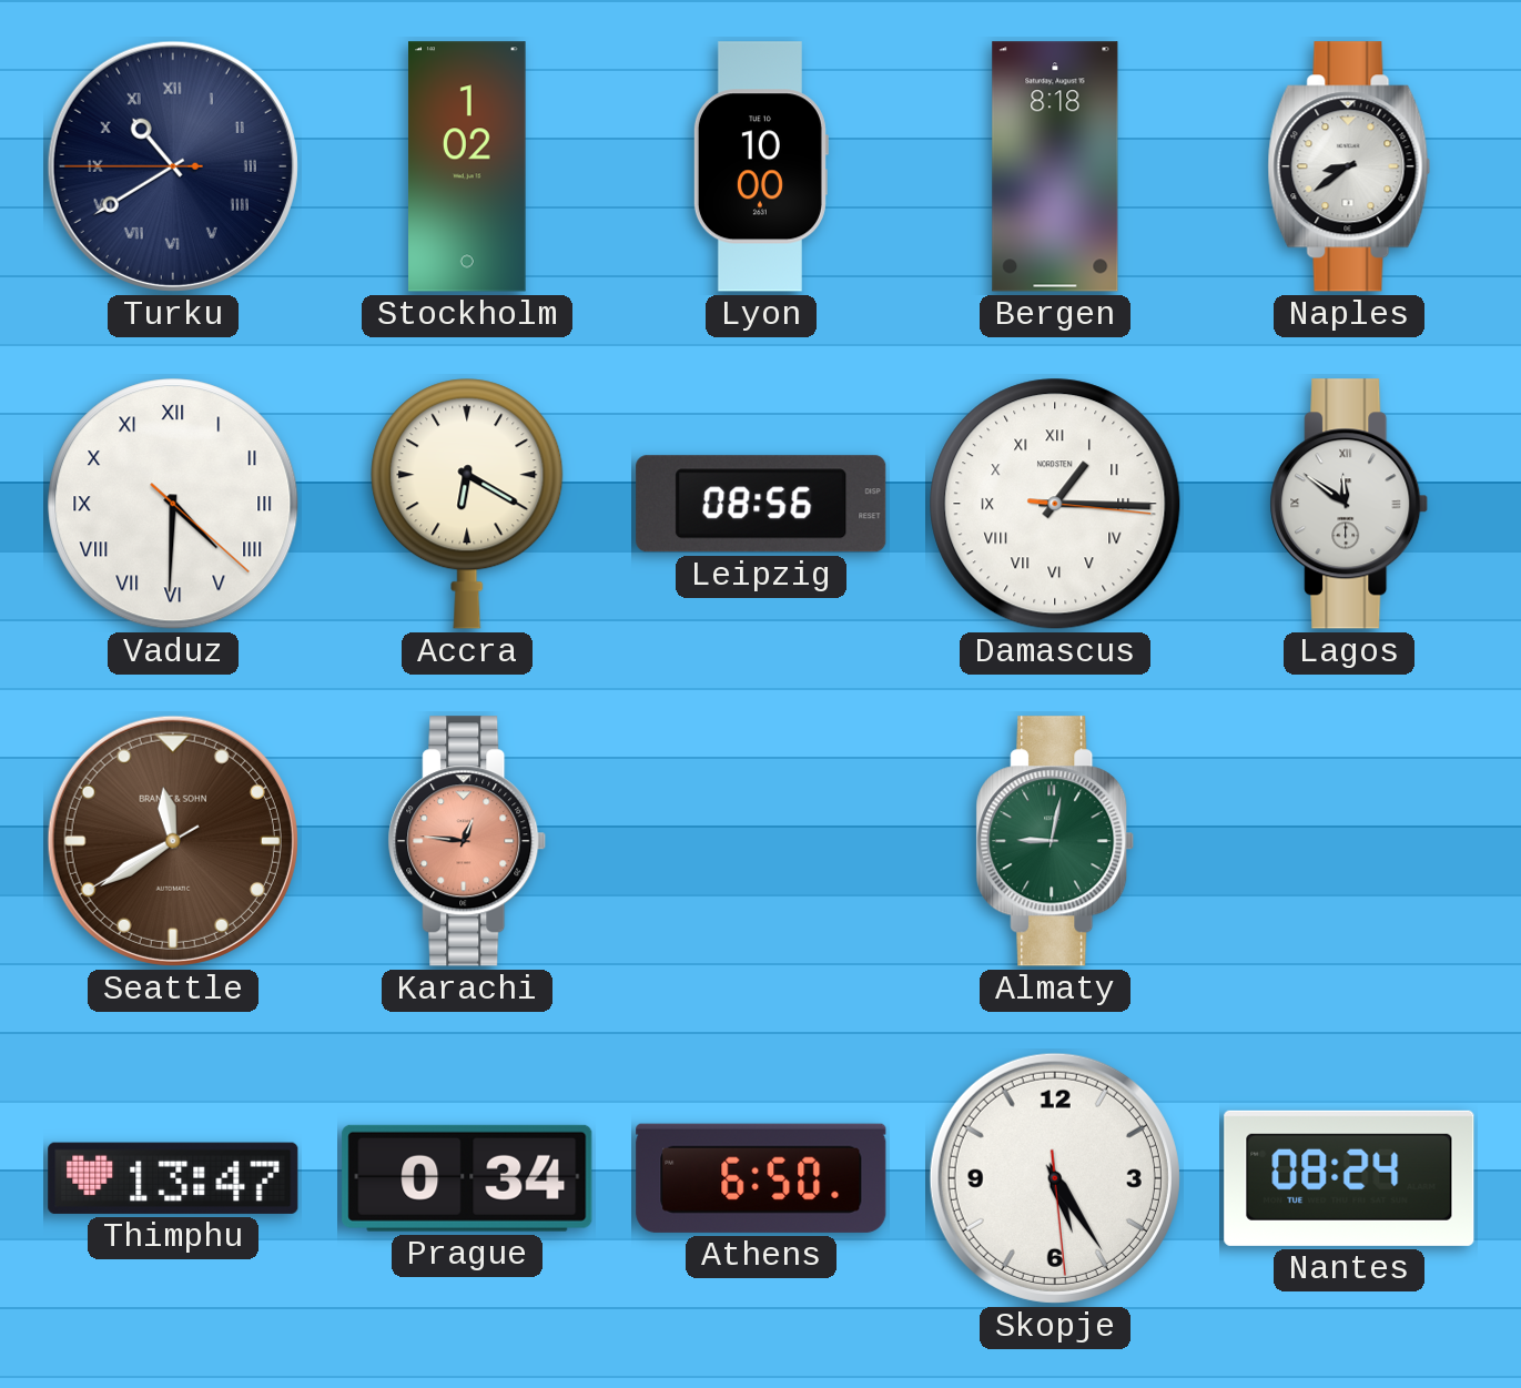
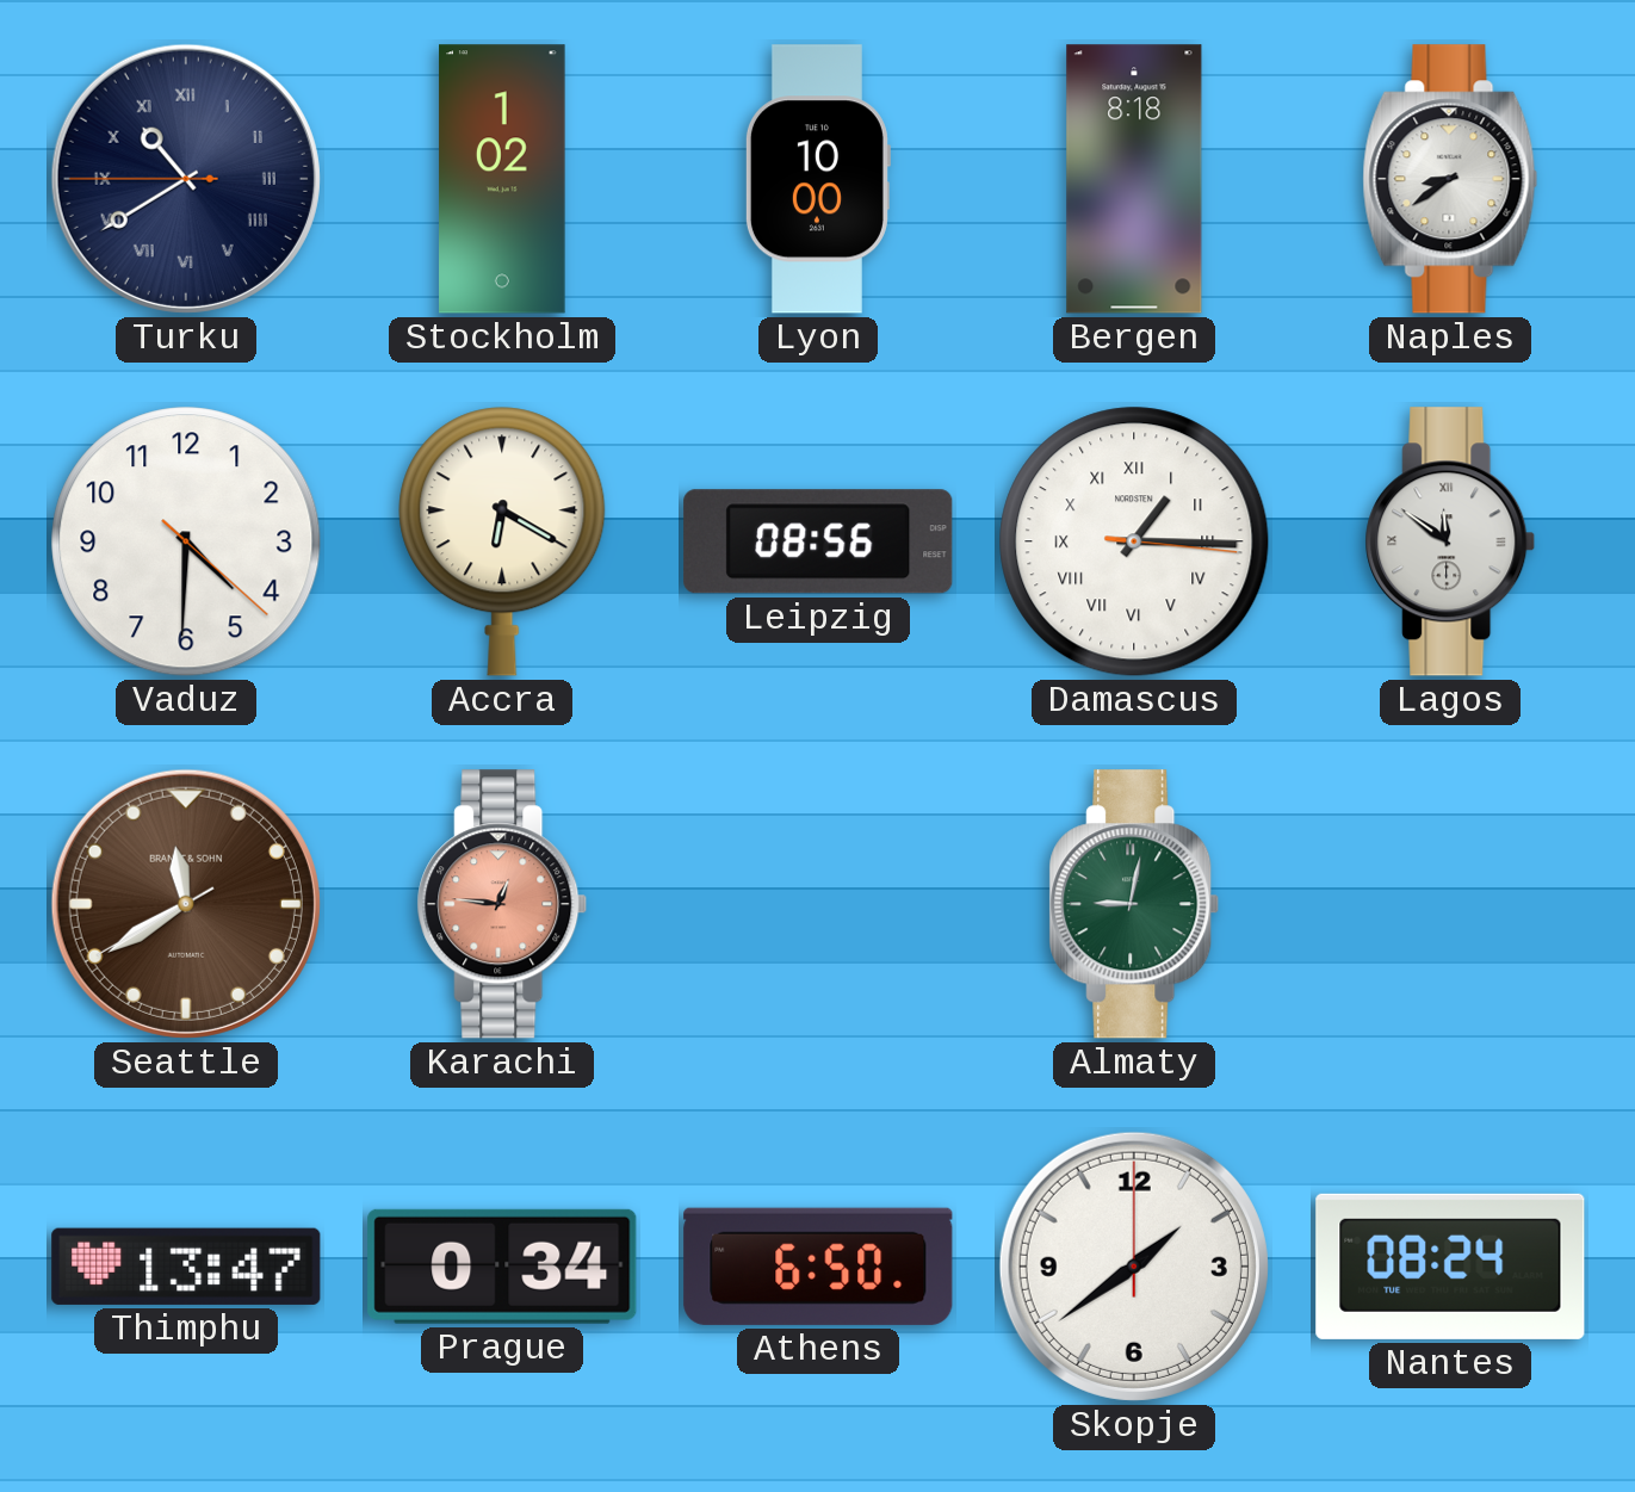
Vaduz numerals: Roman -> Arabic
Skopje: 5:24 -> 1:39
